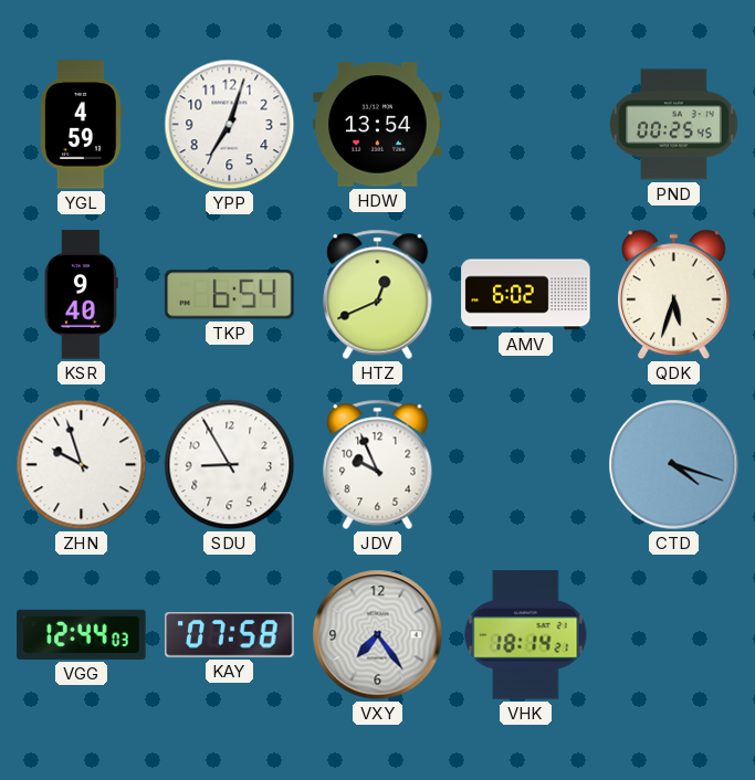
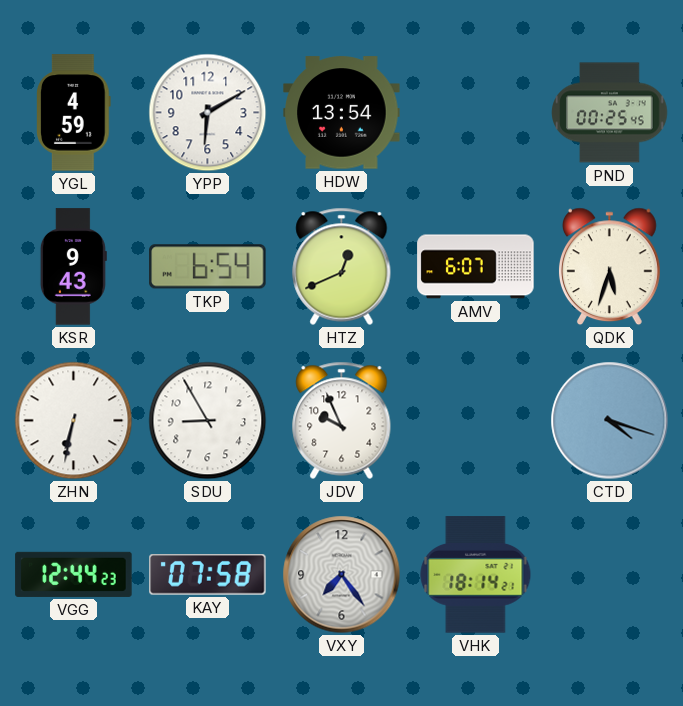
YPP: 7:03 -> 6:10
KSR: 9:40 -> 9:43
AMV: 6:02 -> 6:07
ZHN: 9:57 -> 6:32
VGG: 12:44:03 -> 12:44:23
